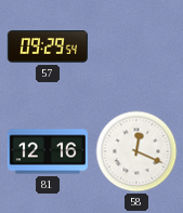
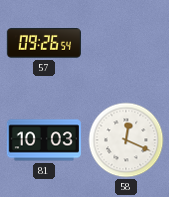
57: 09:29 -> 09:26
81: 12:16 -> 10:03
